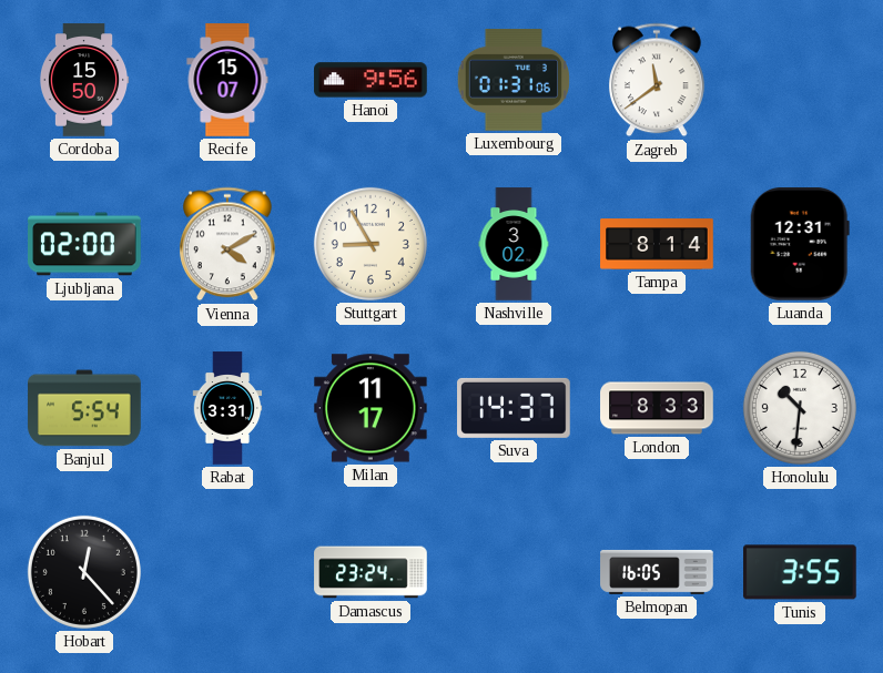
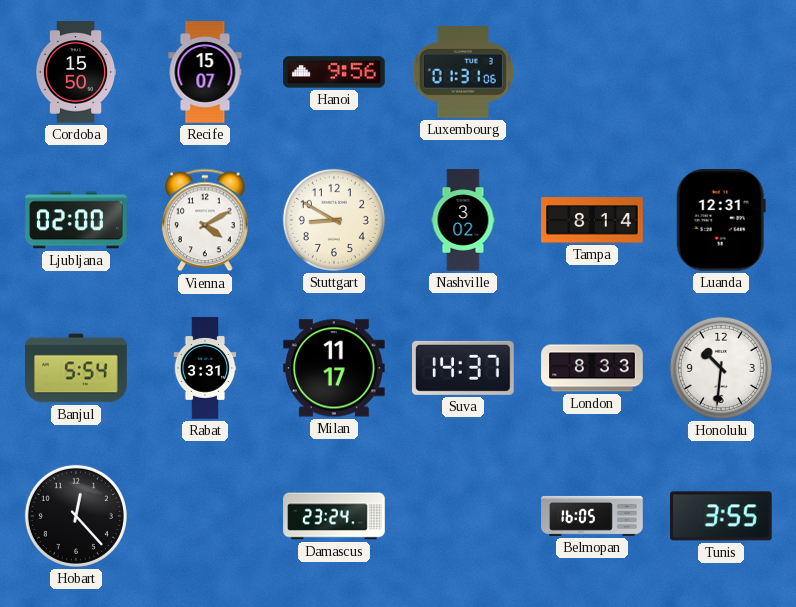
Zagreb: 11:39 -> none
Stuttgart: 8:55 -> 8:50
